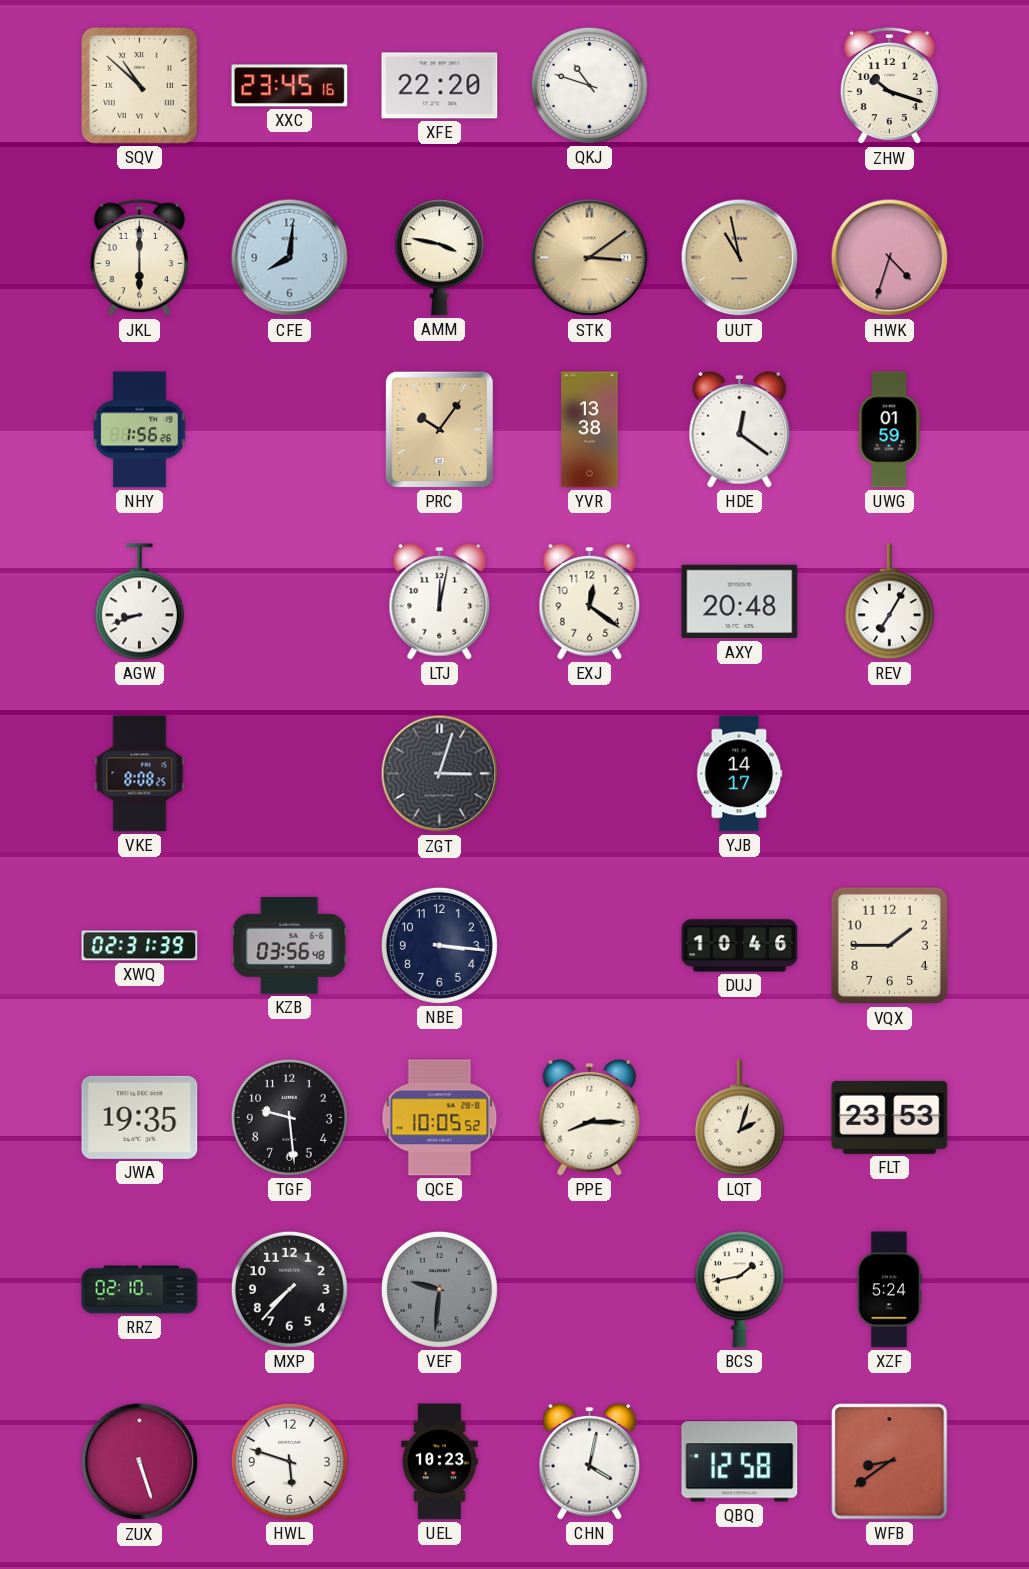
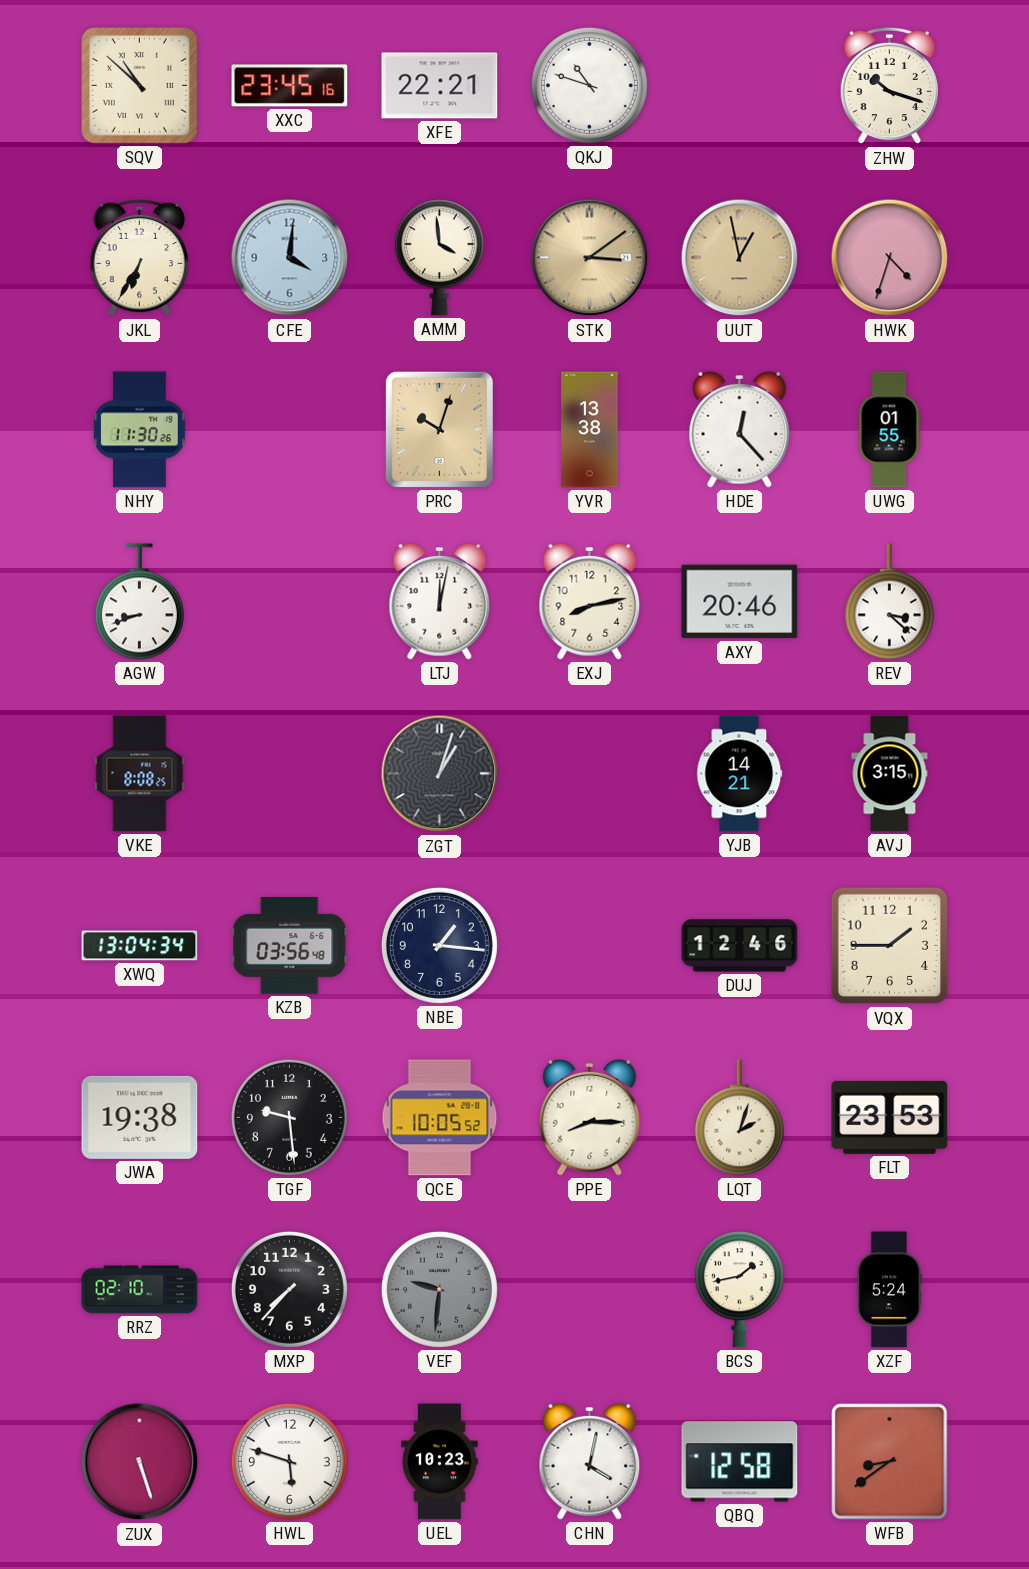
XFE: 22:20 -> 22:21
JKL: 6:00 -> 6:35
CFE: 8:01 -> 4:01
AMM: 3:47 -> 3:59
UUT: 10:58 -> 12:58
NHY: 1:56 -> 11:30
PRC: 10:06 -> 10:03
HDE: 12:21 -> 12:23
UWG: 01:59 -> 01:55
EXJ: 12:21 -> 8:13
AXY: 20:48 -> 20:46
REV: 7:05 -> 3:22
ZGT: 3:03 -> 1:03
YJB: 14:17 -> 14:21
AVJ: none -> 3:15
XWQ: 02:31 -> 13:04
NBE: 3:16 -> 1:16
DUJ: 10:46 -> 12:46
JWA: 19:35 -> 19:38
